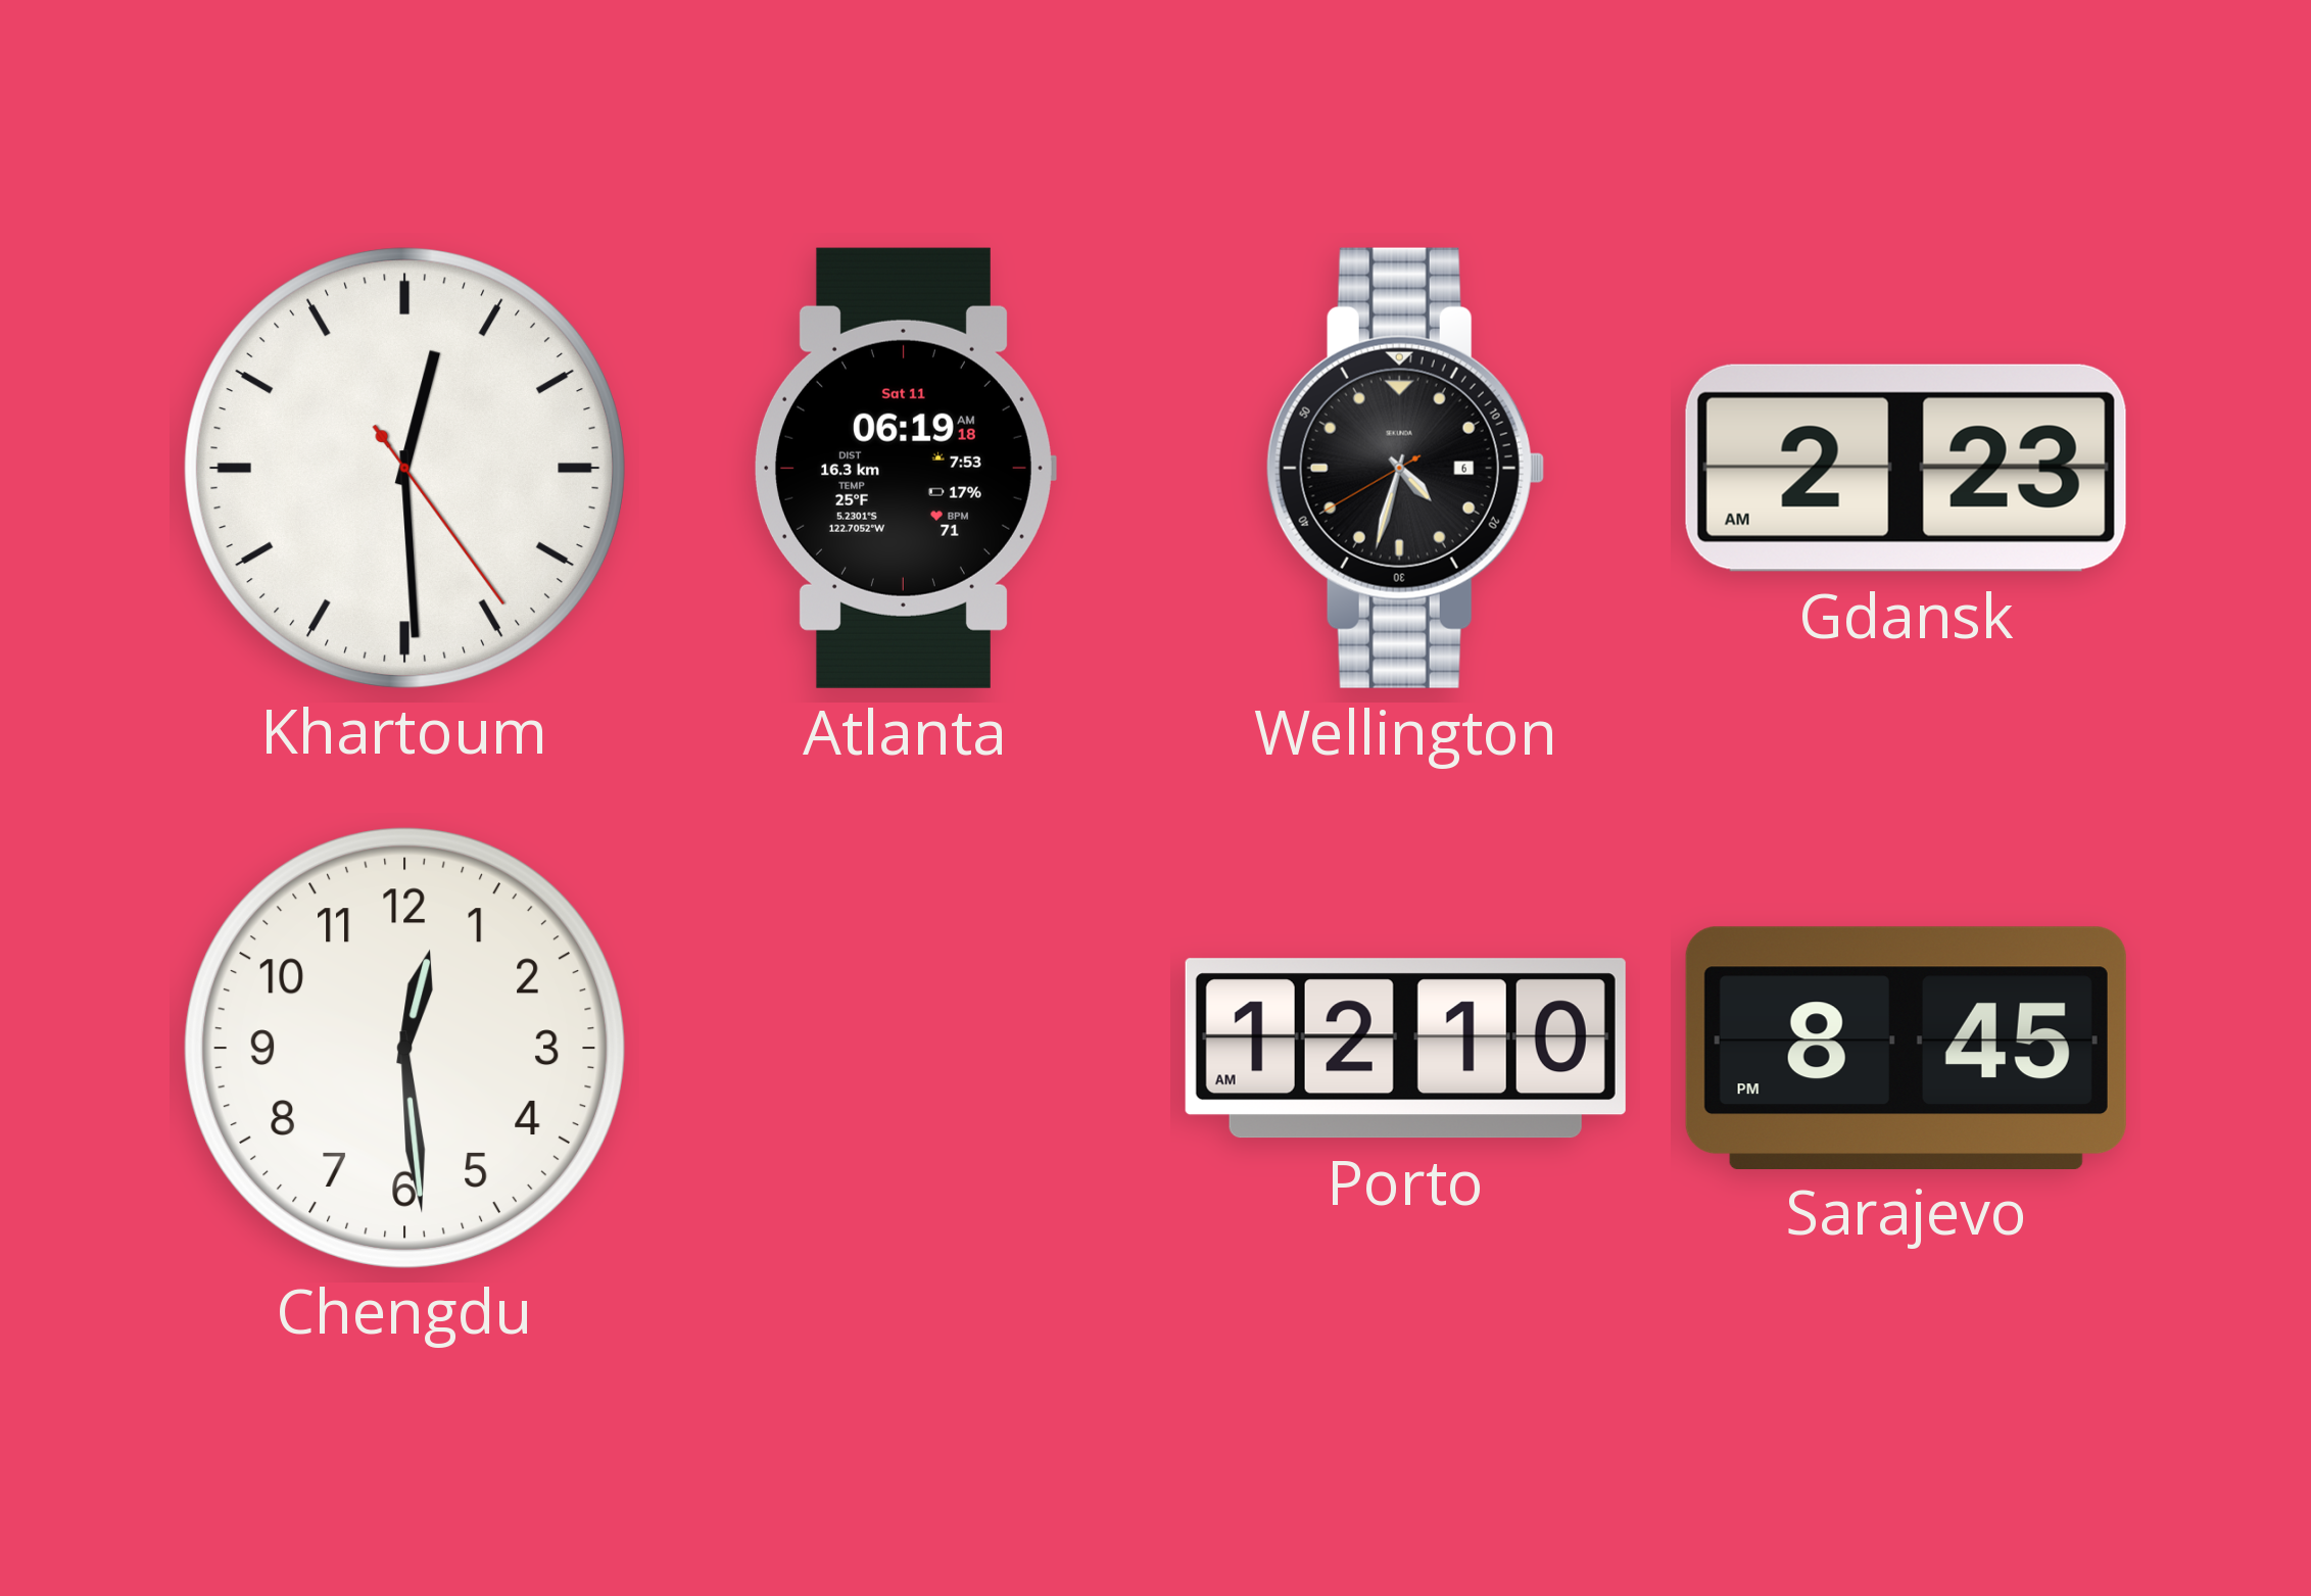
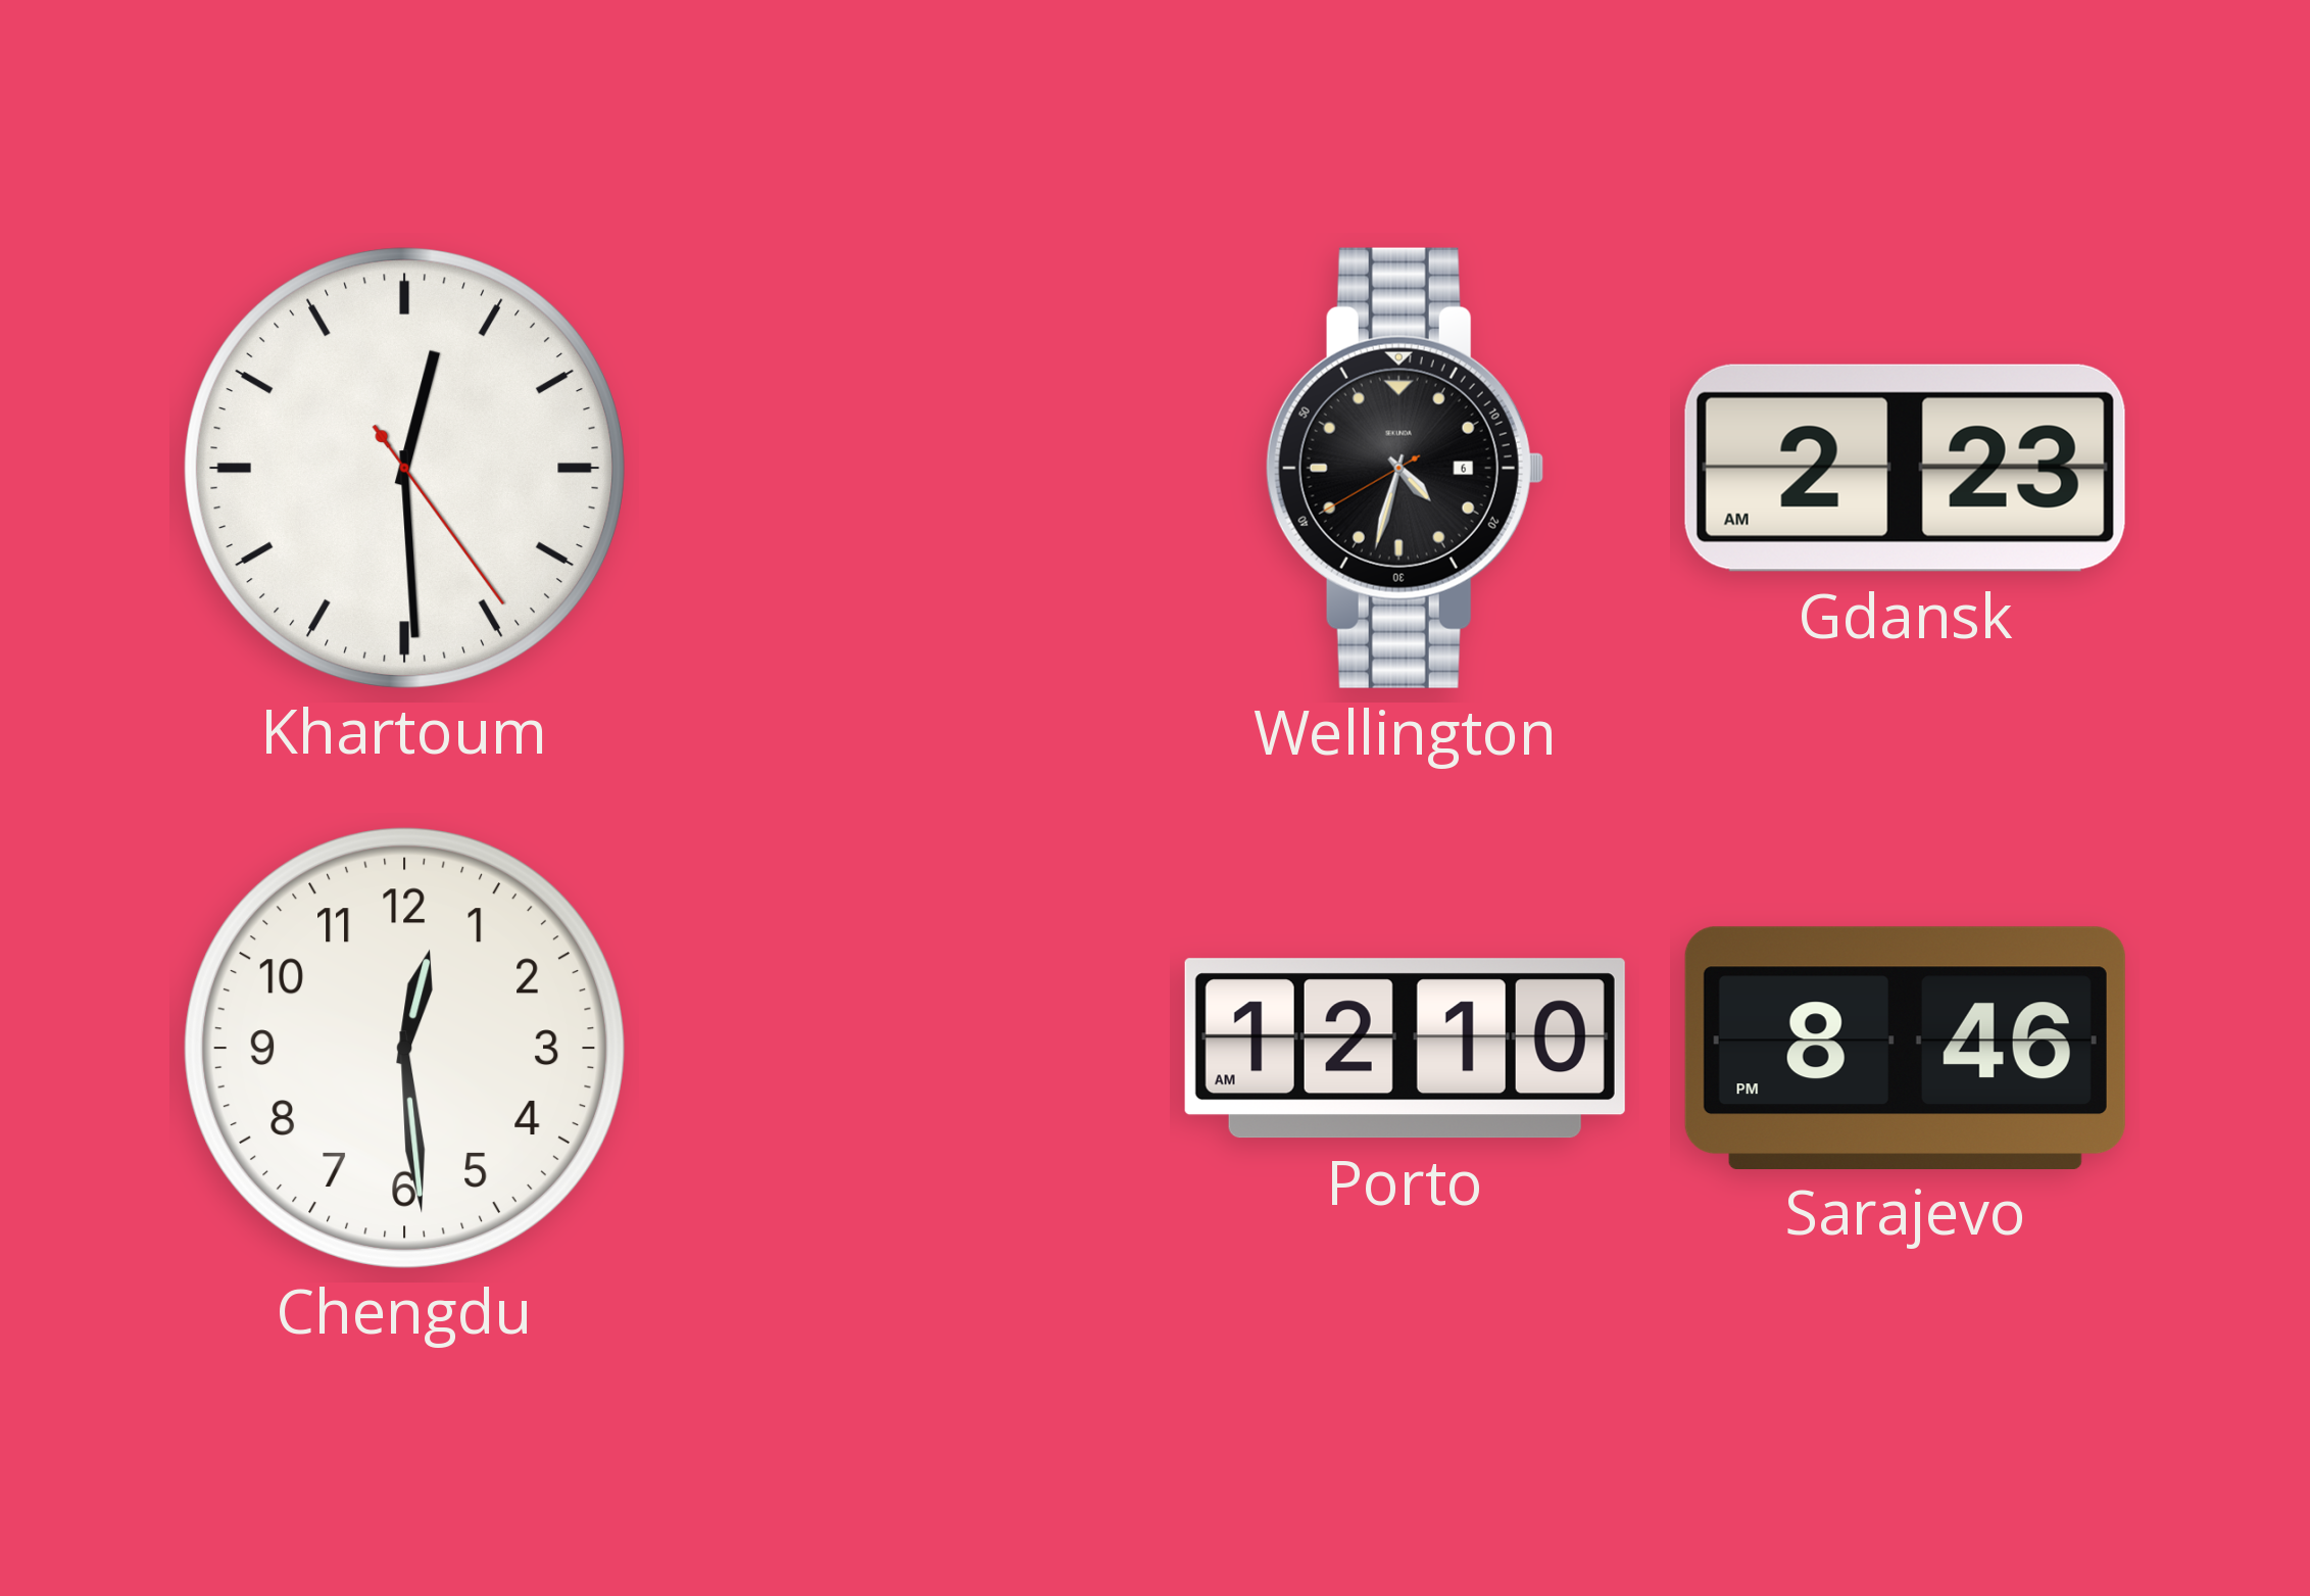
Atlanta: 06:19 -> none
Sarajevo: 8:45 -> 8:46
